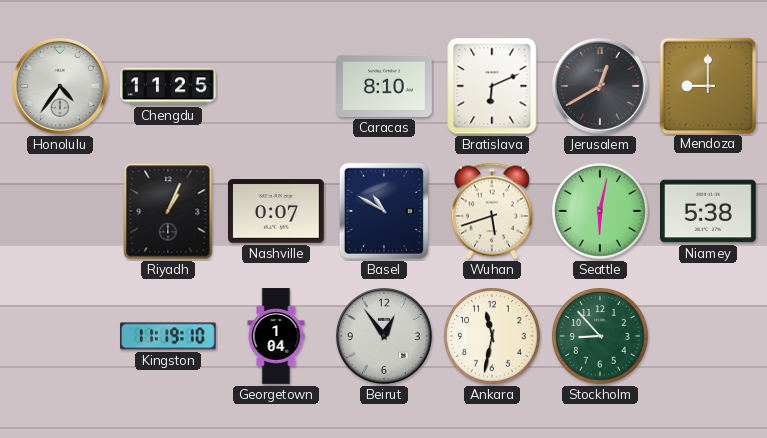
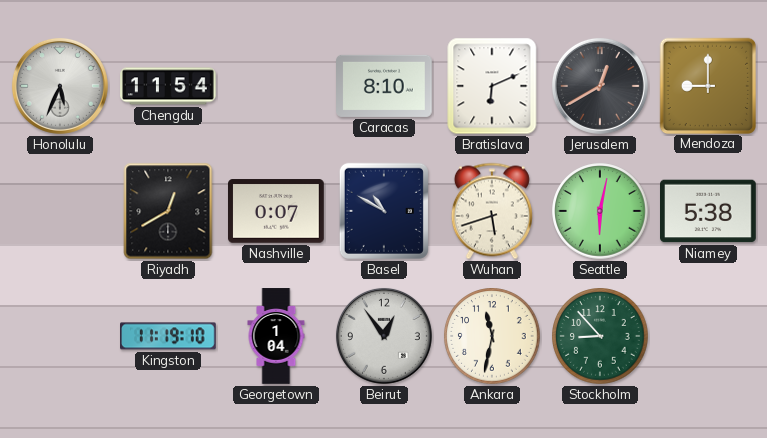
Honolulu: 4:36 -> 5:34
Chengdu: 11:25 -> 11:54
Riyadh: 1:04 -> 12:40
